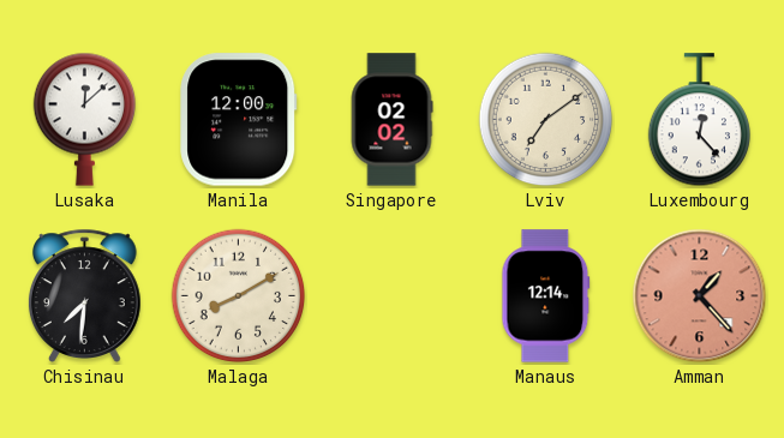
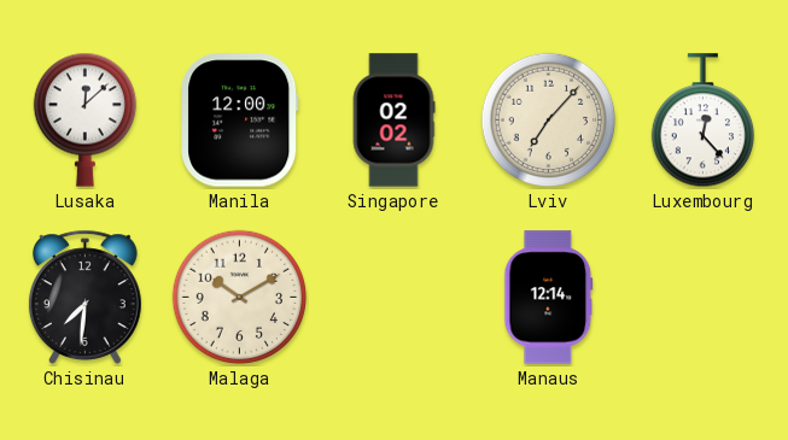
Lviv: 7:09 -> 7:07
Malaga: 8:10 -> 10:10
Amman: 1:23 -> none
